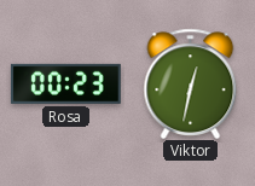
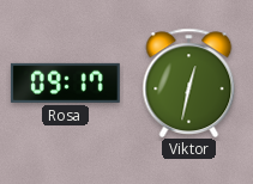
Rosa: 00:23 -> 09:17
